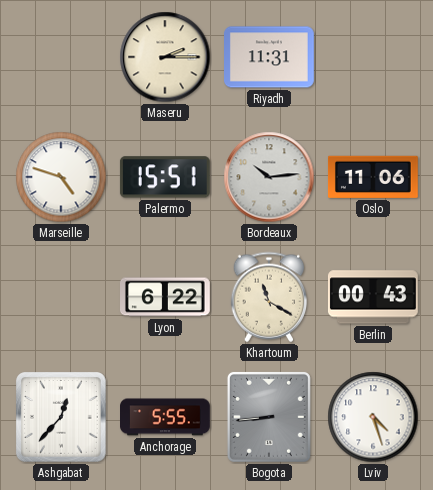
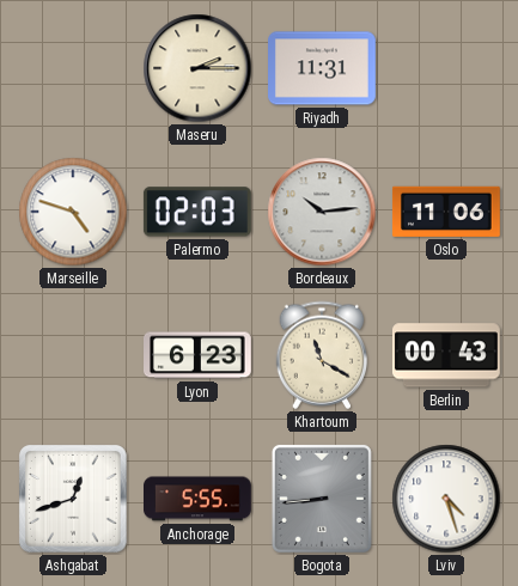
Palermo: 15:51 -> 02:03
Lyon: 6:22 -> 6:23
Ashgabat: 12:37 -> 12:42
